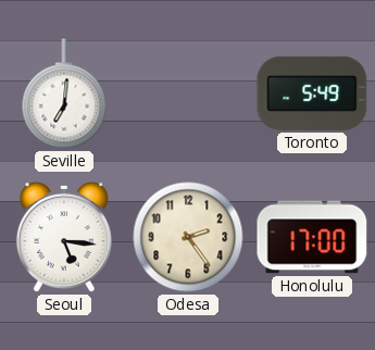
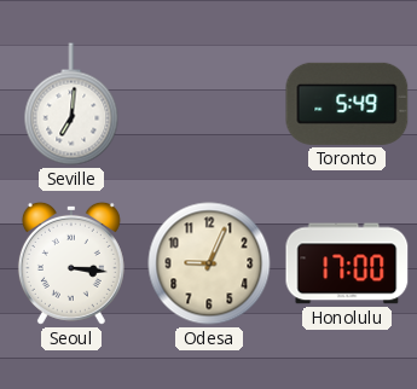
Seoul: 5:16 -> 3:16
Odesa: 2:24 -> 9:04
